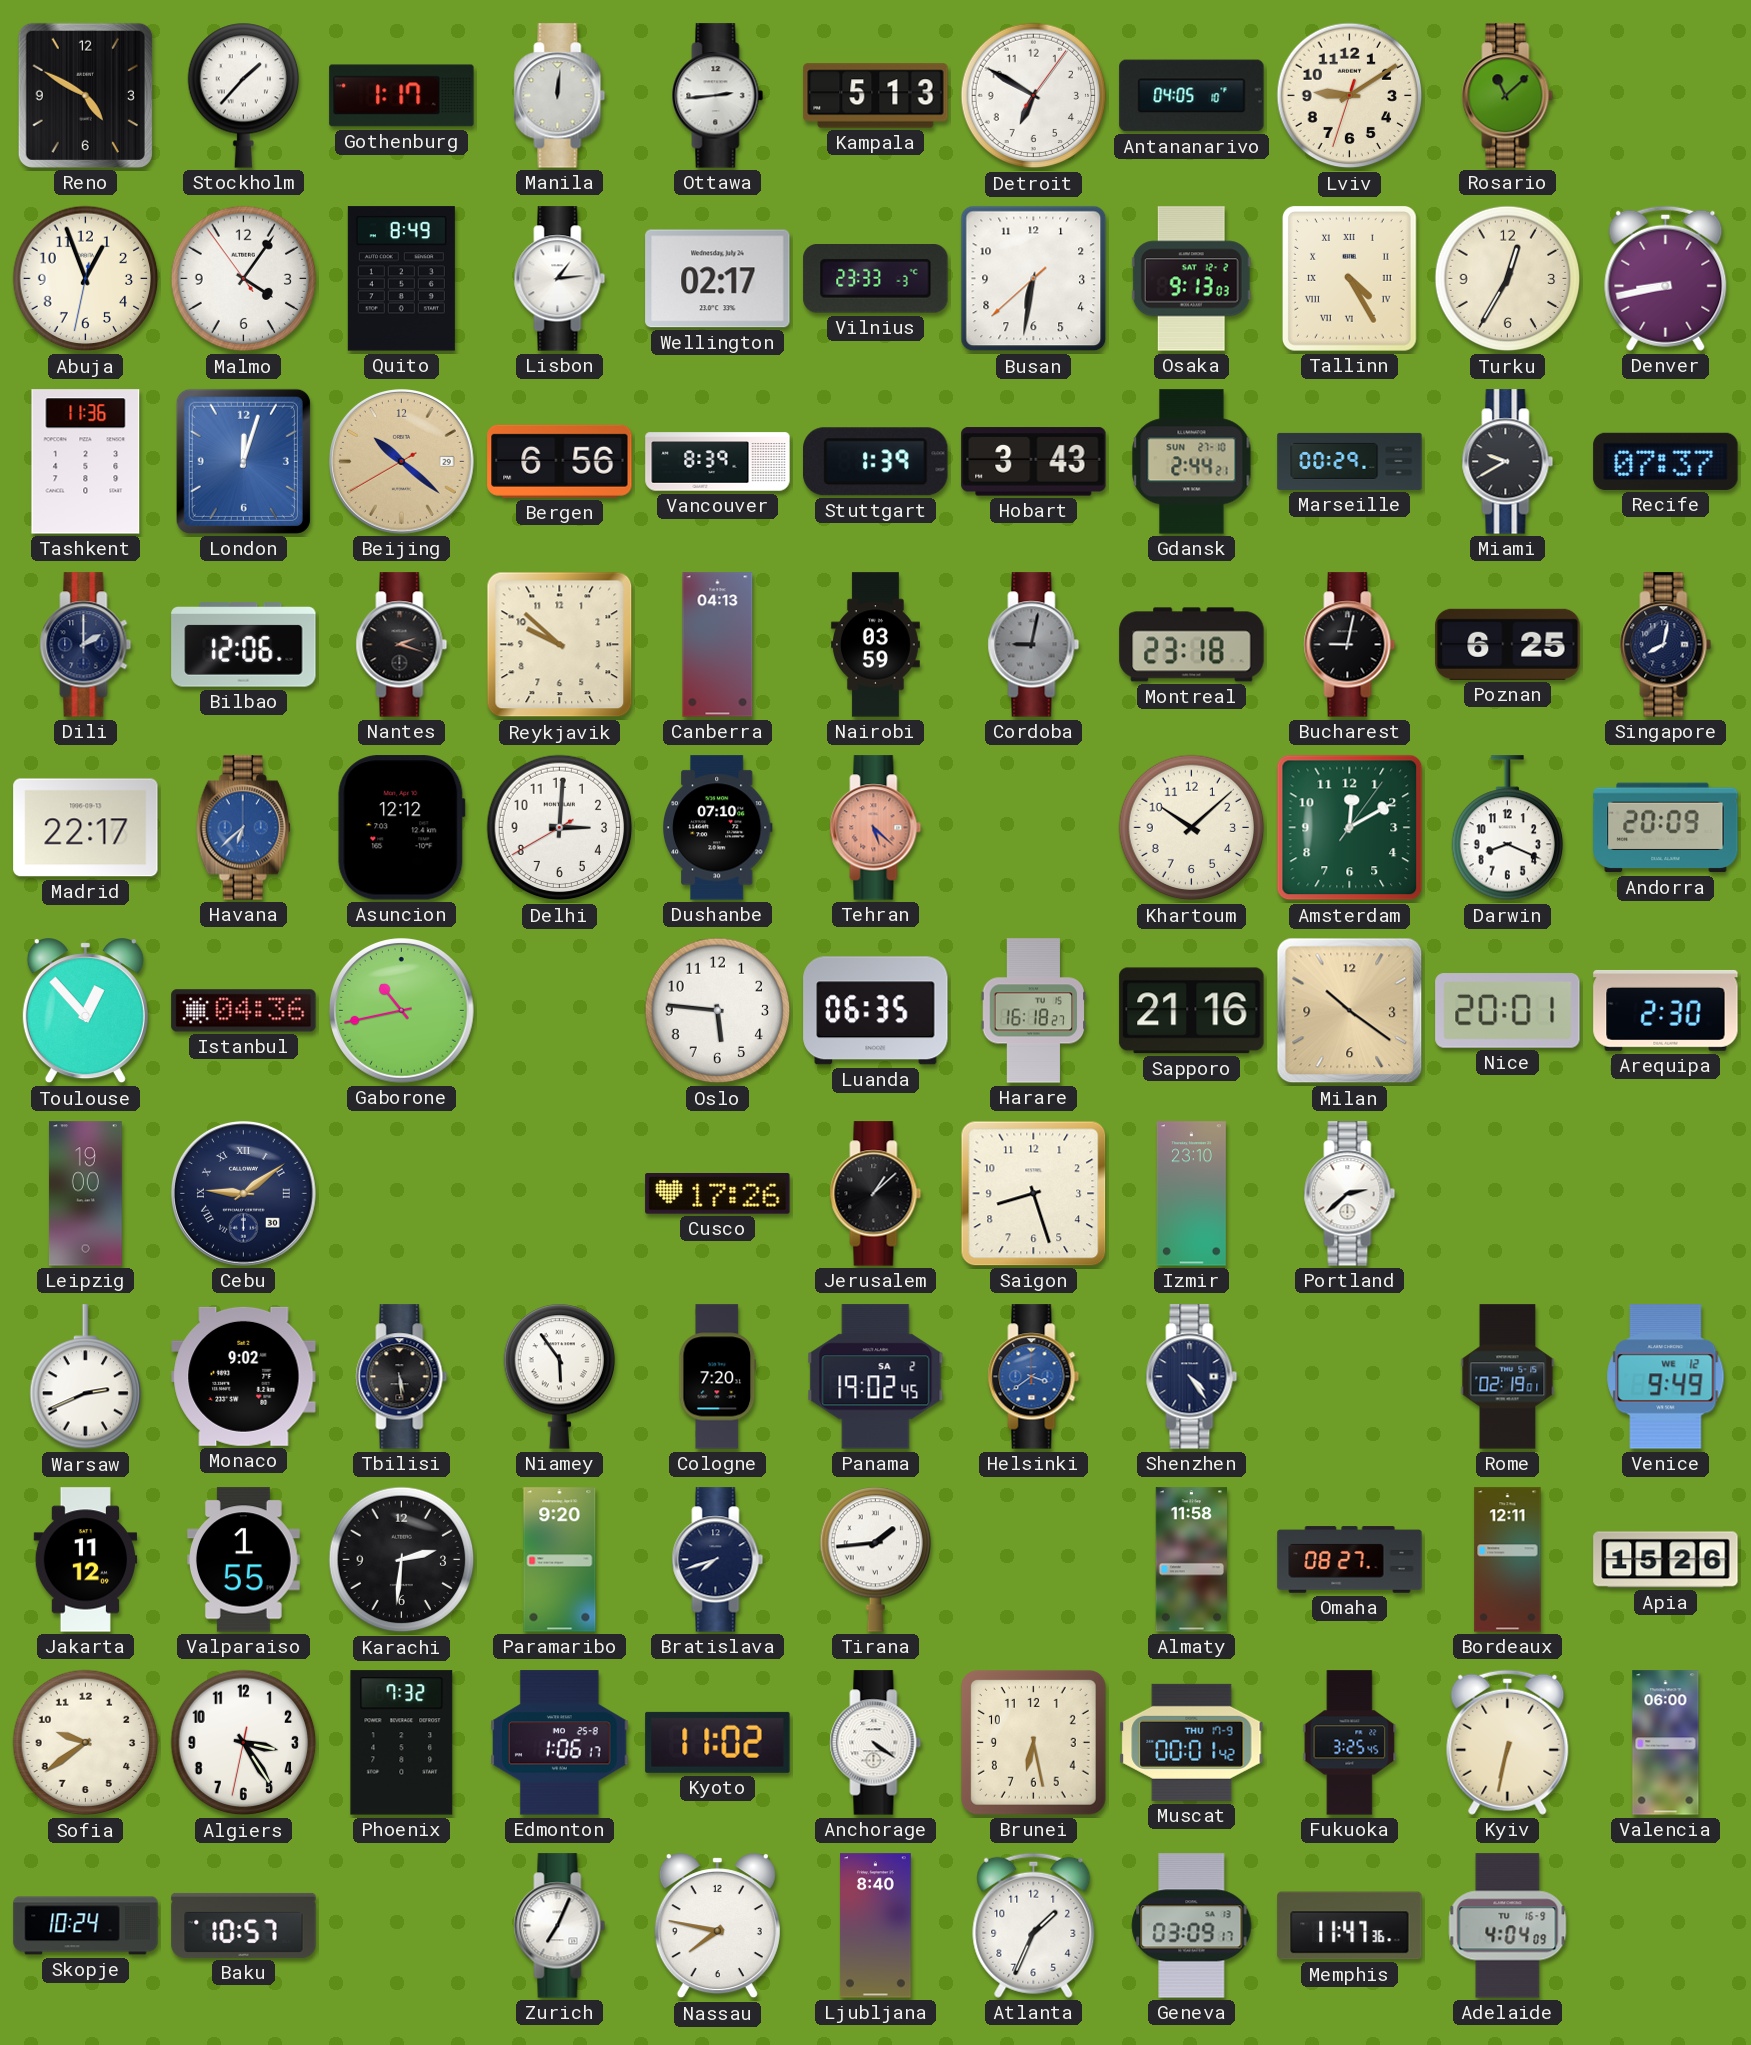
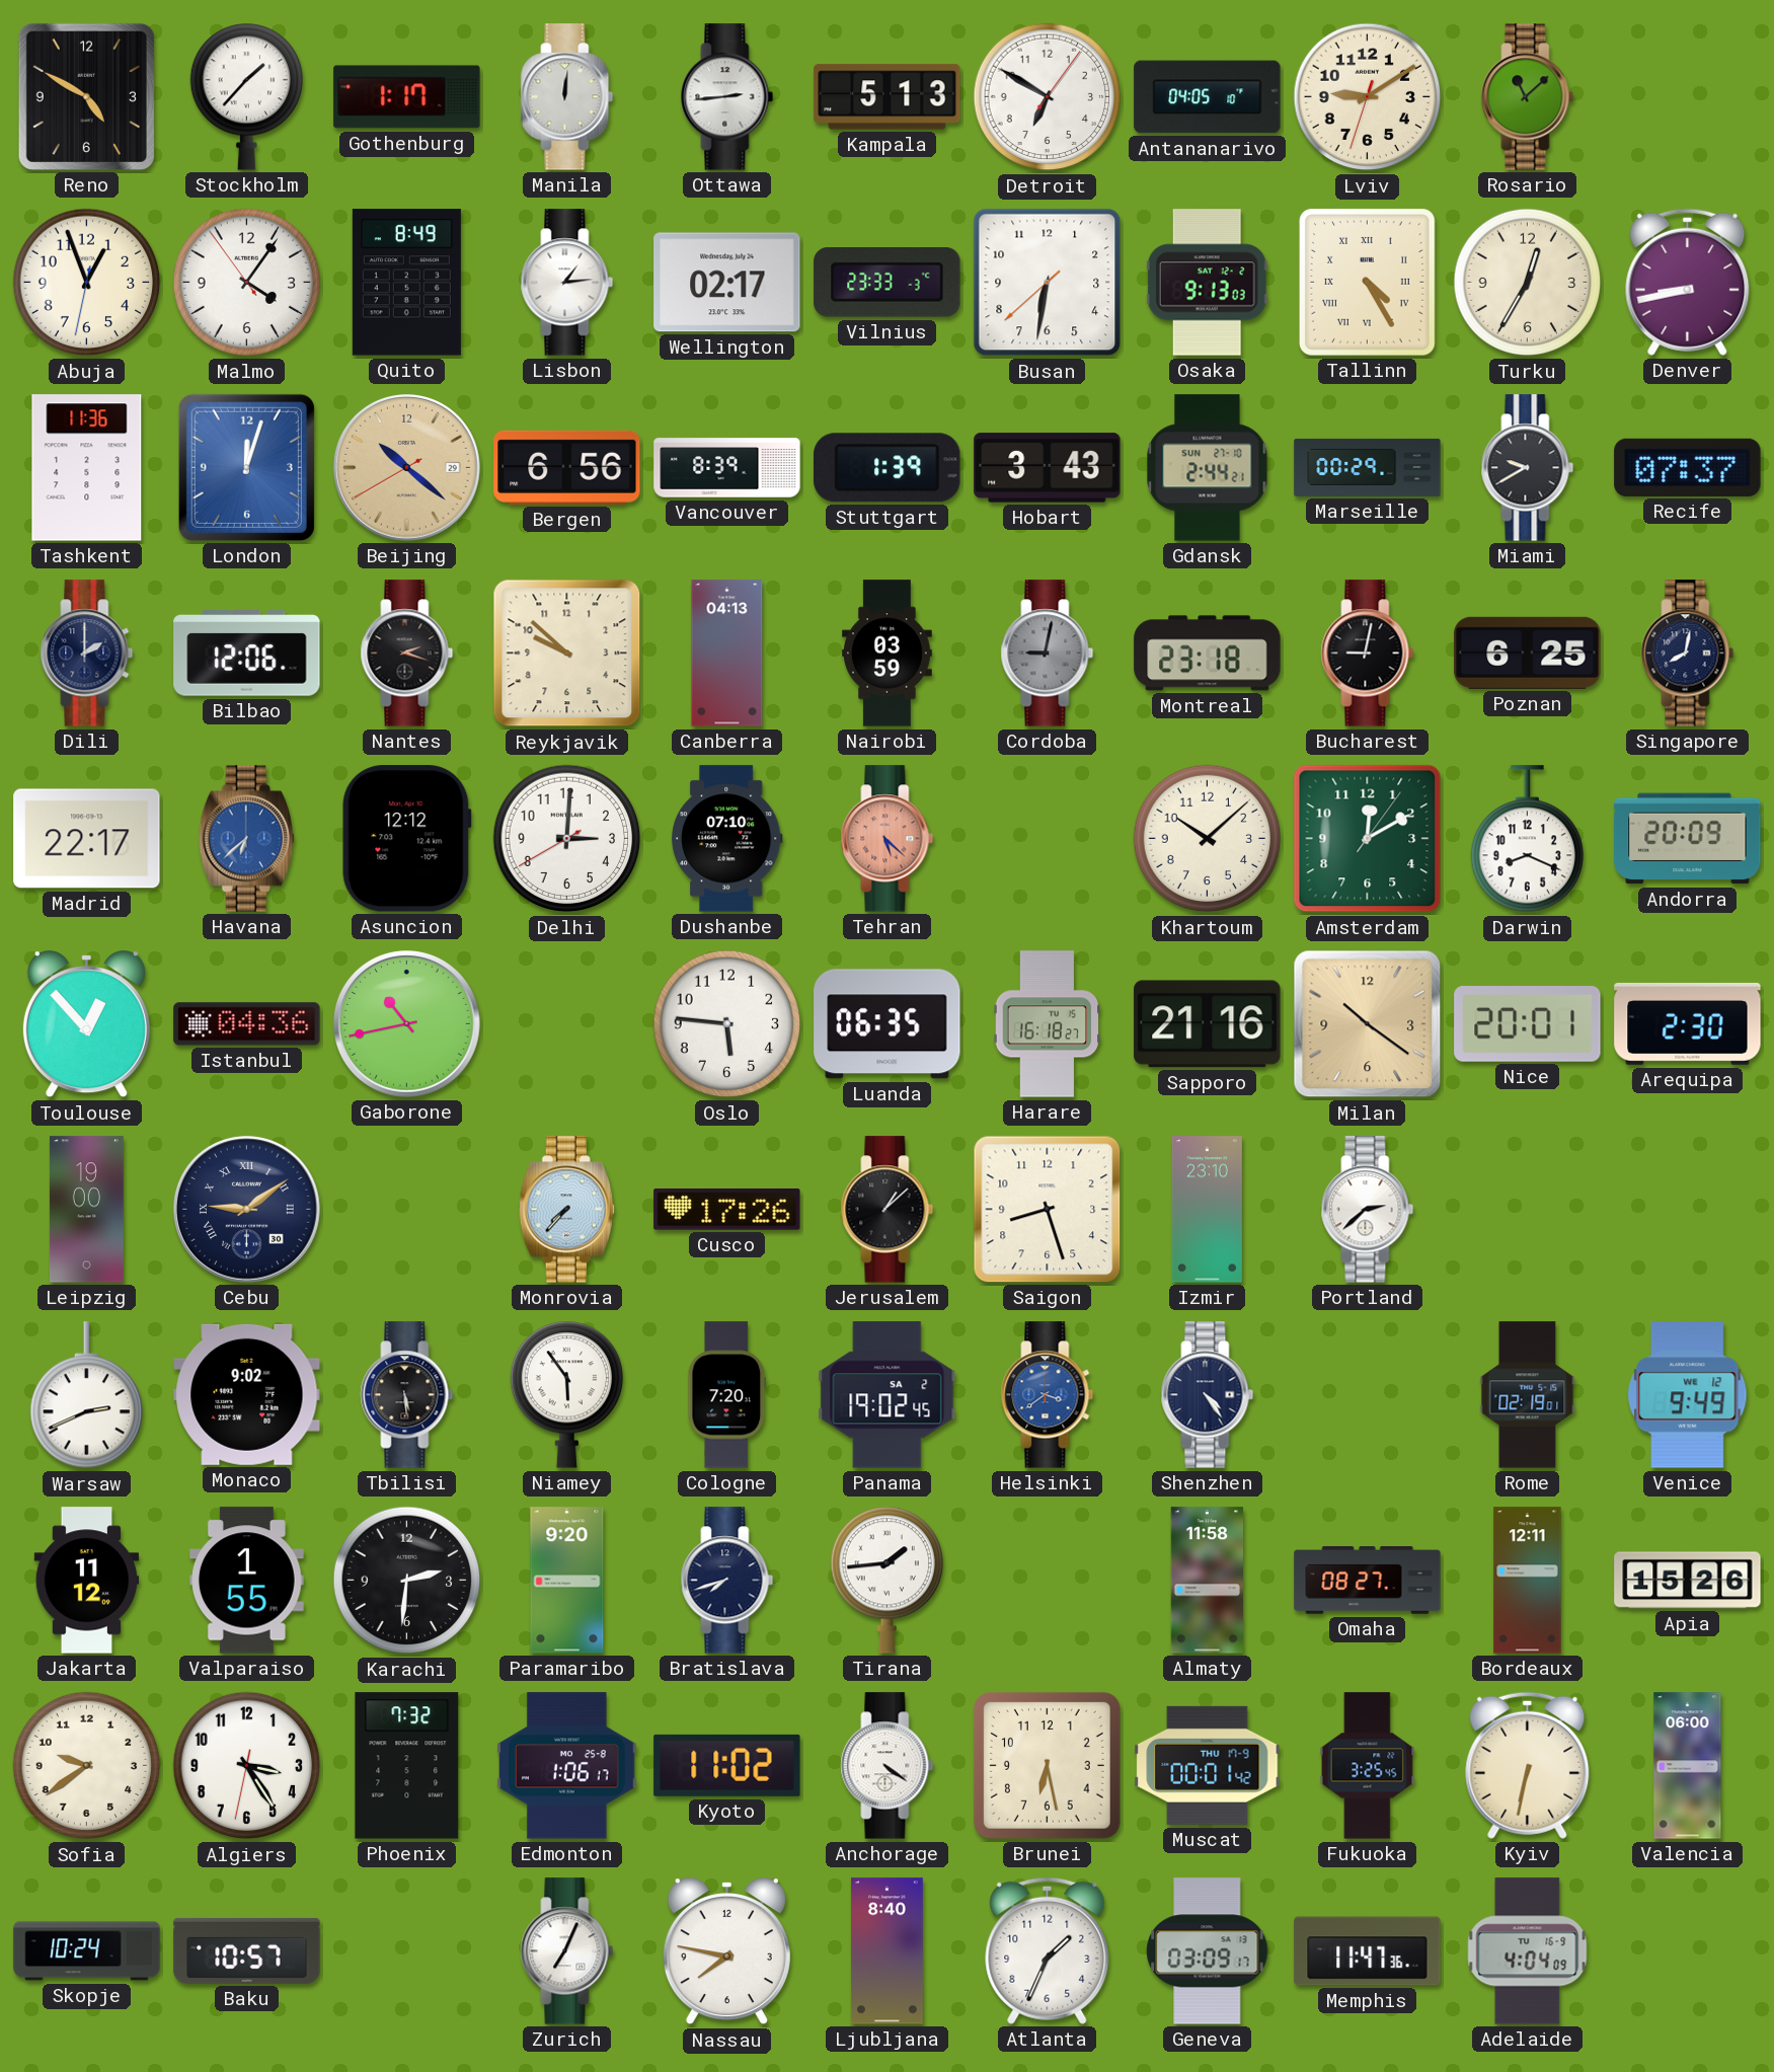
Monrovia: none -> 7:37
